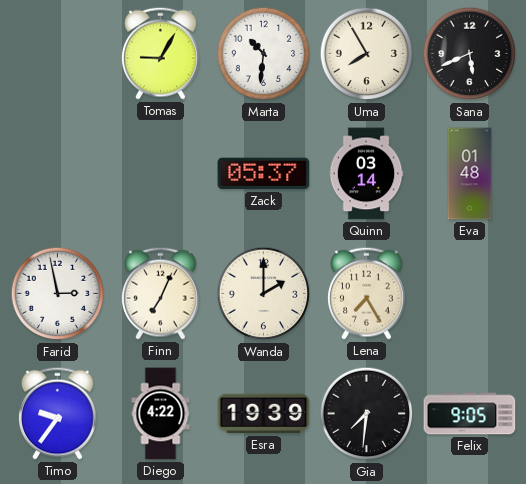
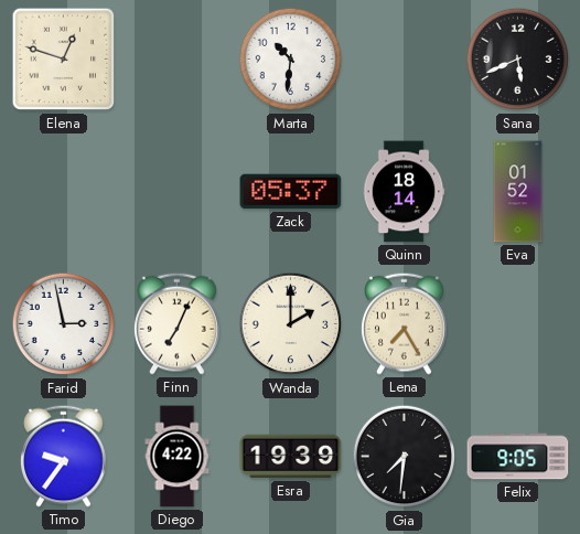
Elena: none -> 12:48
Tomas: 9:05 -> none
Uma: 7:55 -> none
Quinn: 03:14 -> 18:14
Eva: 01:48 -> 01:52
